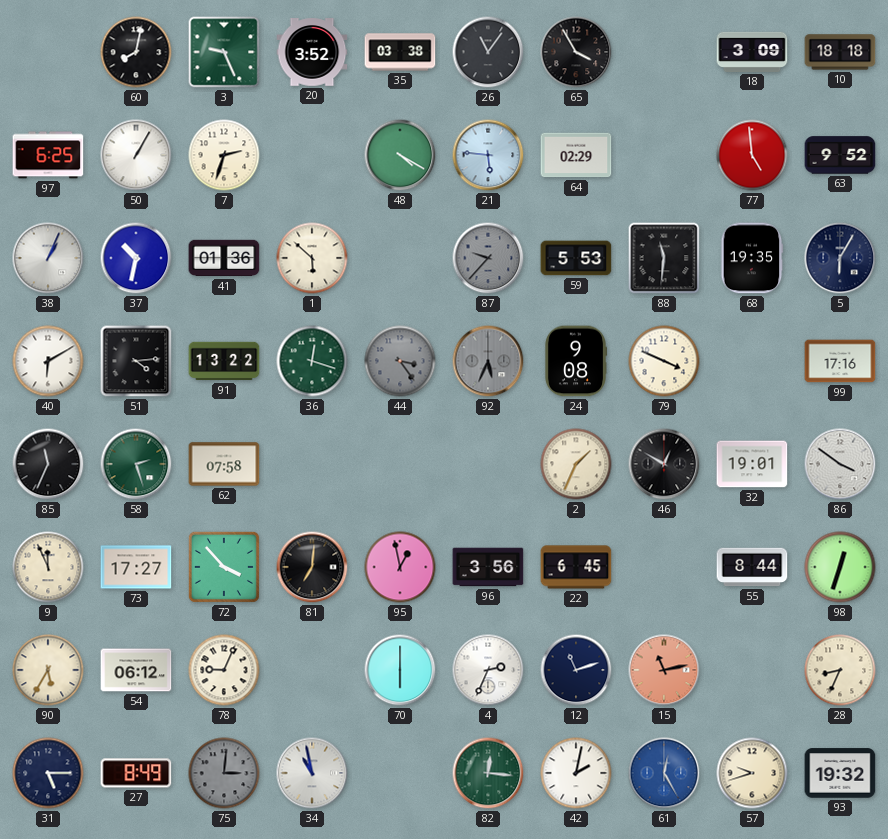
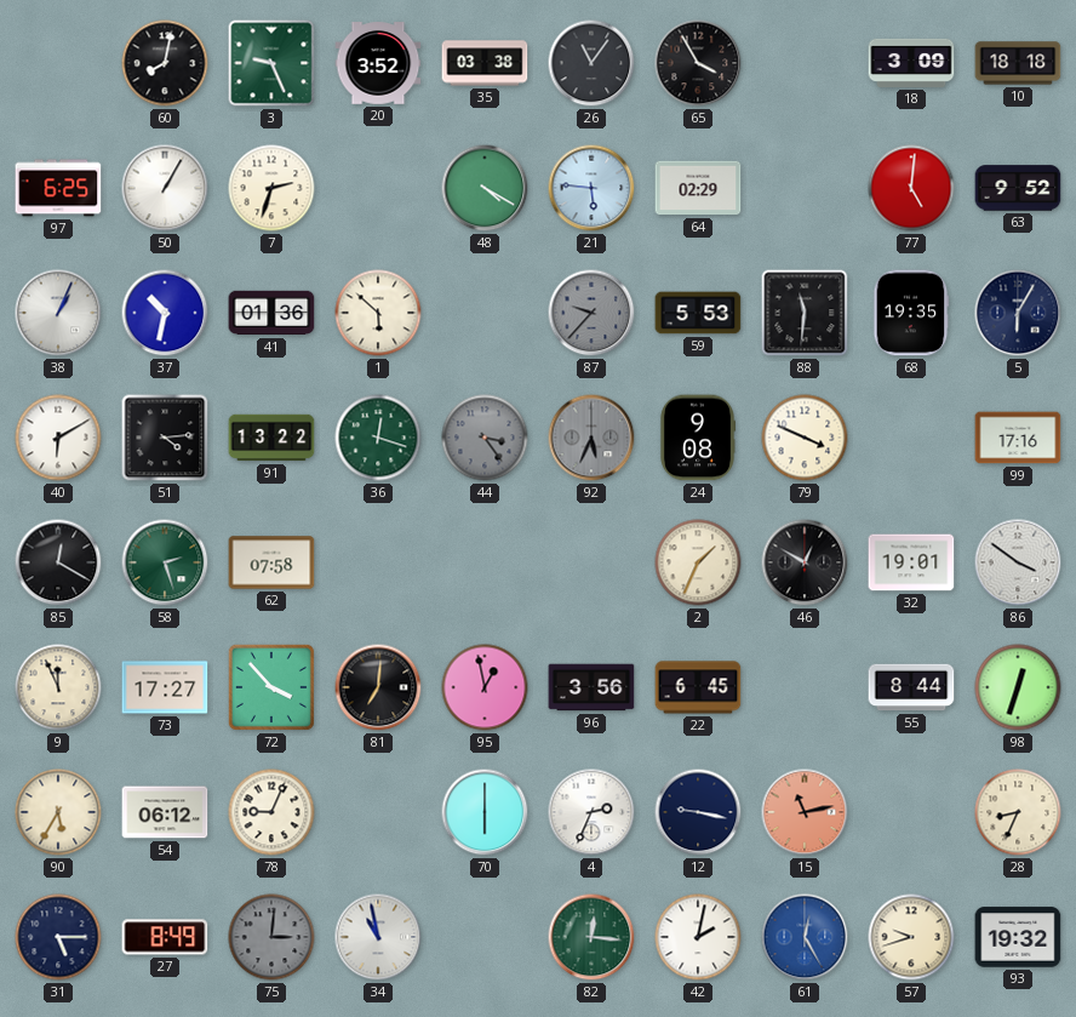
77: 4:59 -> 5:01
85: 11:34 -> 12:20
12: 11:12 -> 9:17
